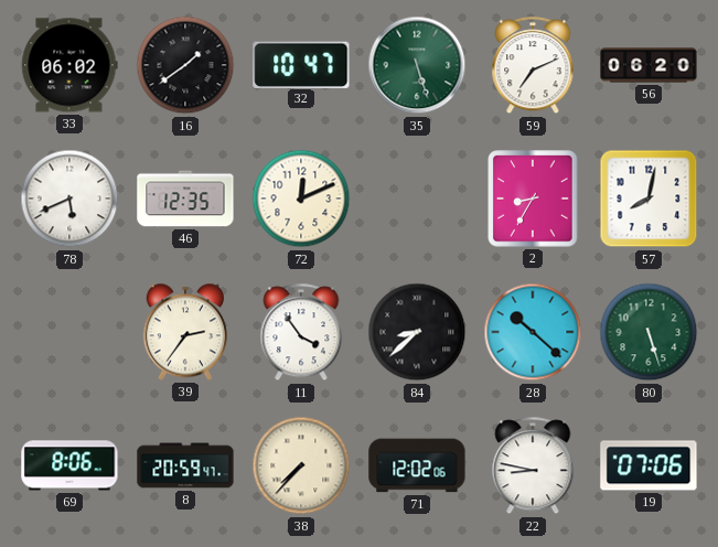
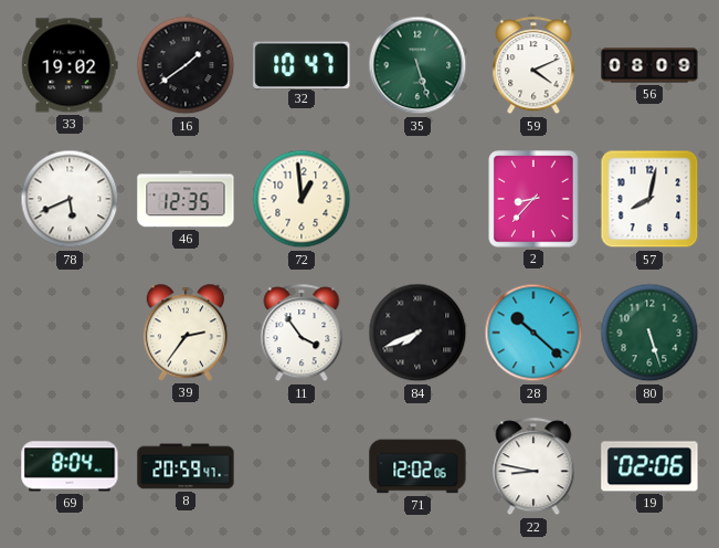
33: 06:02 -> 19:02
59: 7:11 -> 4:11
56: 06:20 -> 08:09
72: 12:11 -> 12:59
2: 8:35 -> 8:37
84: 8:38 -> 7:41
69: 8:06 -> 8:04
38: 7:37 -> none
19: 07:06 -> 02:06
